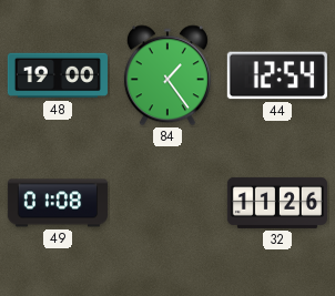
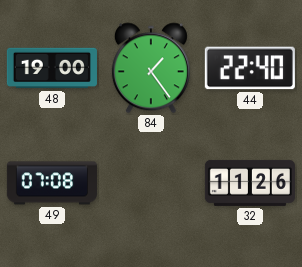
44: 12:54 -> 22:40
49: 01:08 -> 07:08
